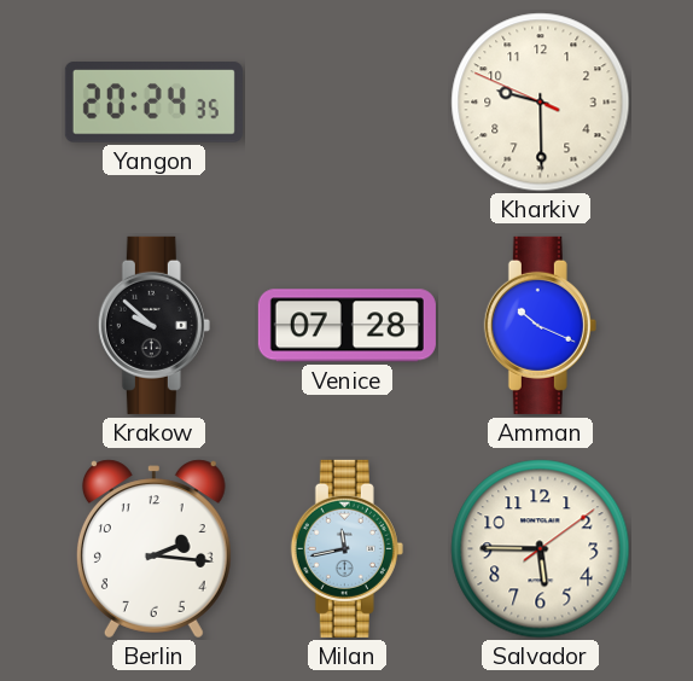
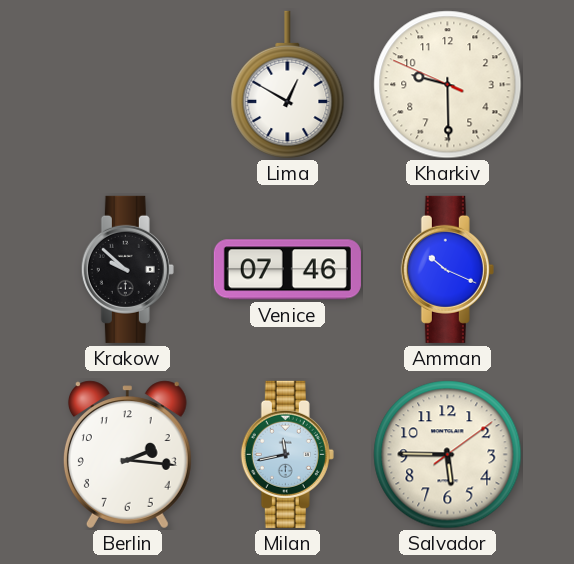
Yangon: 20:24 -> none
Lima: none -> 12:50
Venice: 07:28 -> 07:46
